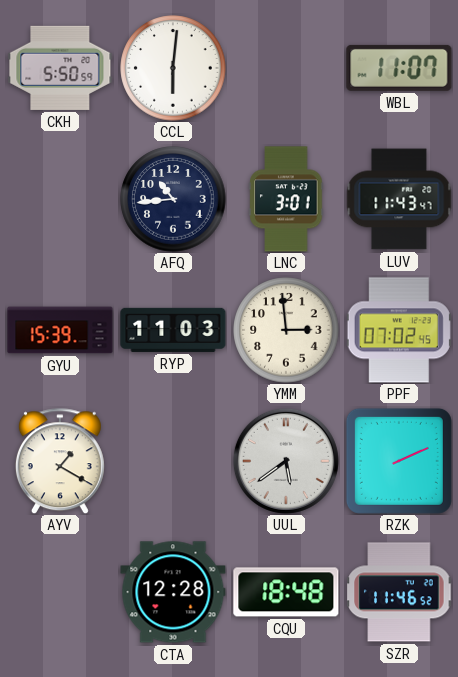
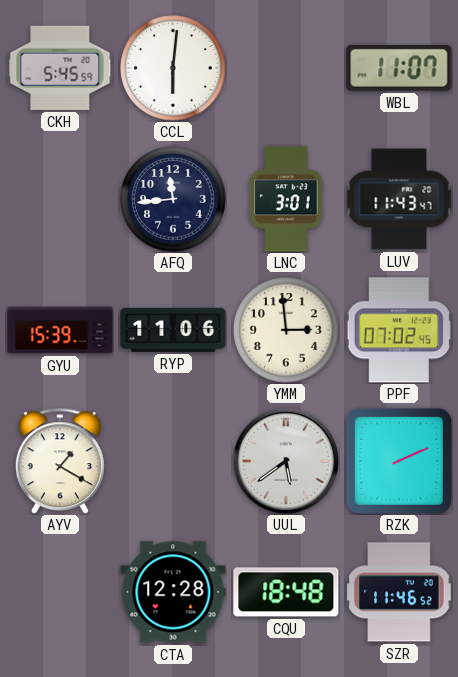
CKH: 5:50 -> 5:45
AFQ: 10:44 -> 11:44
RYP: 11:03 -> 11:06
